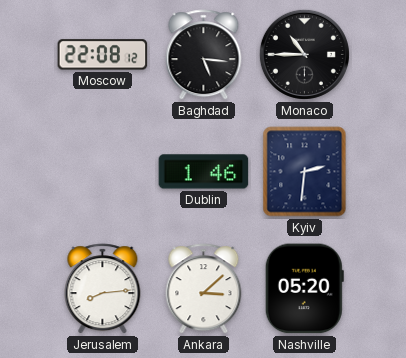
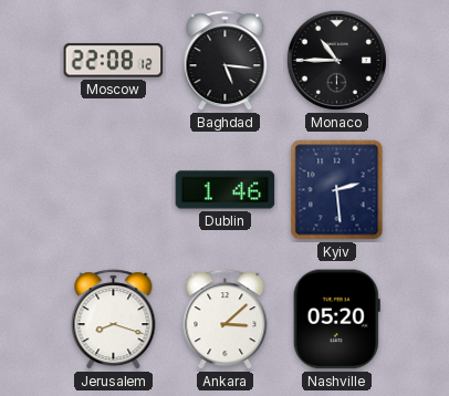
Kyiv: 2:31 -> 2:29
Jerusalem: 8:14 -> 8:18
